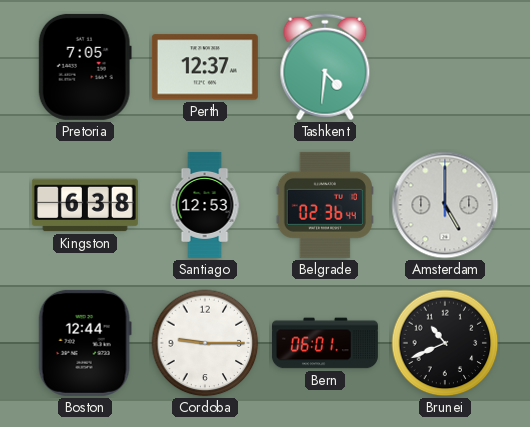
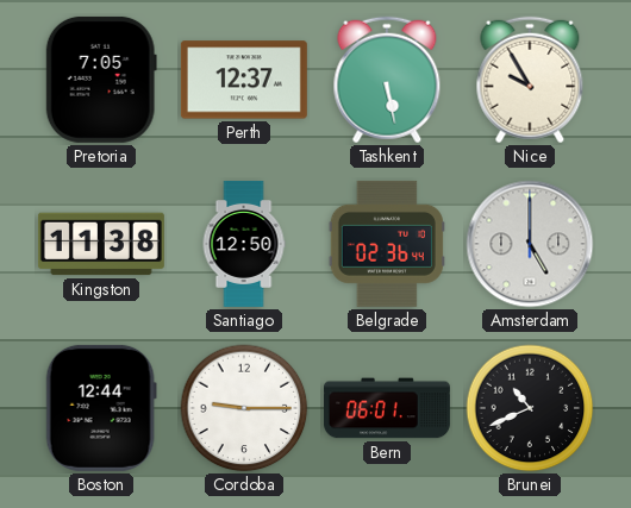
Tashkent: 4:31 -> 5:28
Nice: none -> 9:55
Kingston: 6:38 -> 11:38
Santiago: 12:53 -> 12:50
